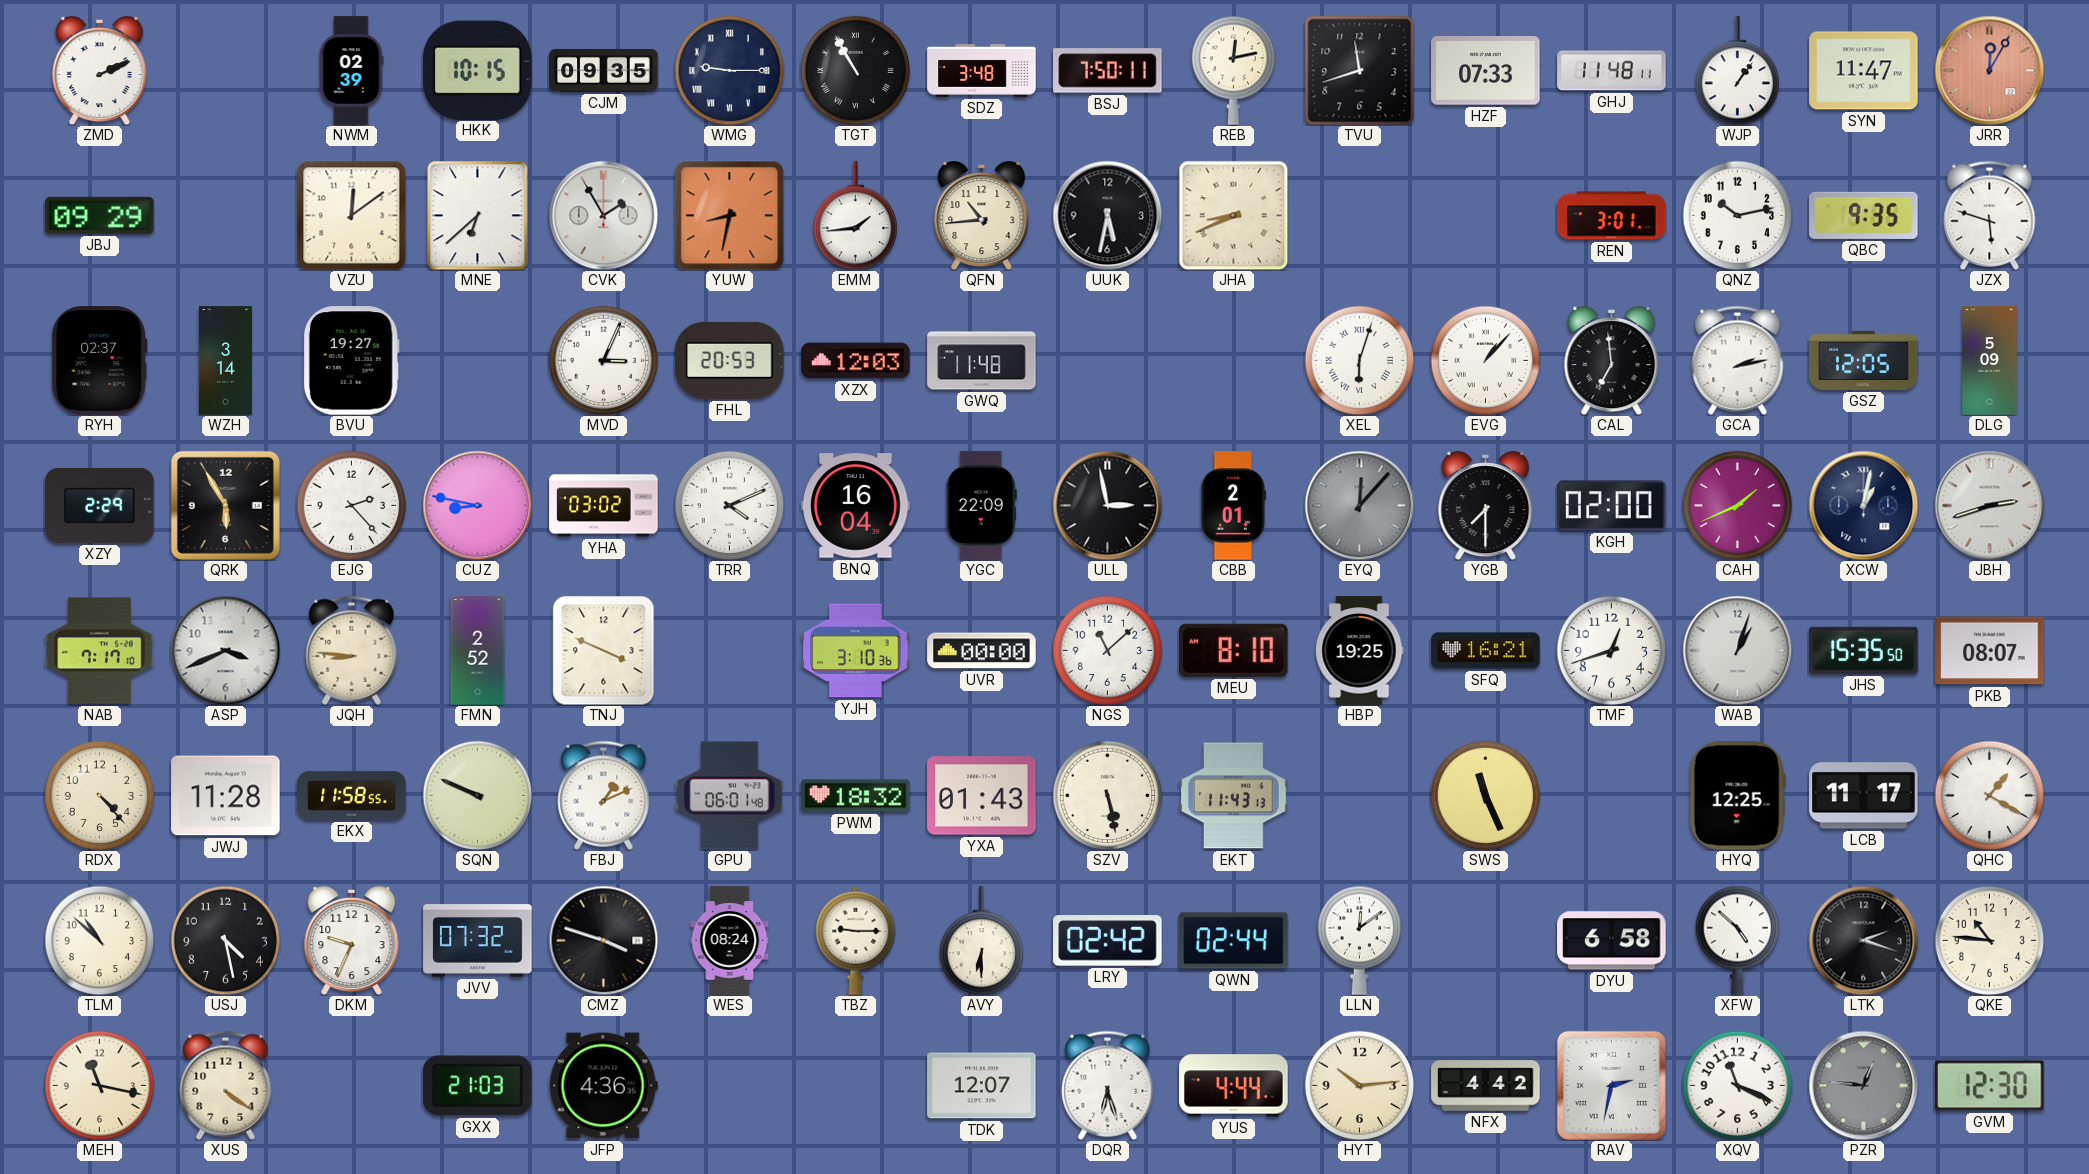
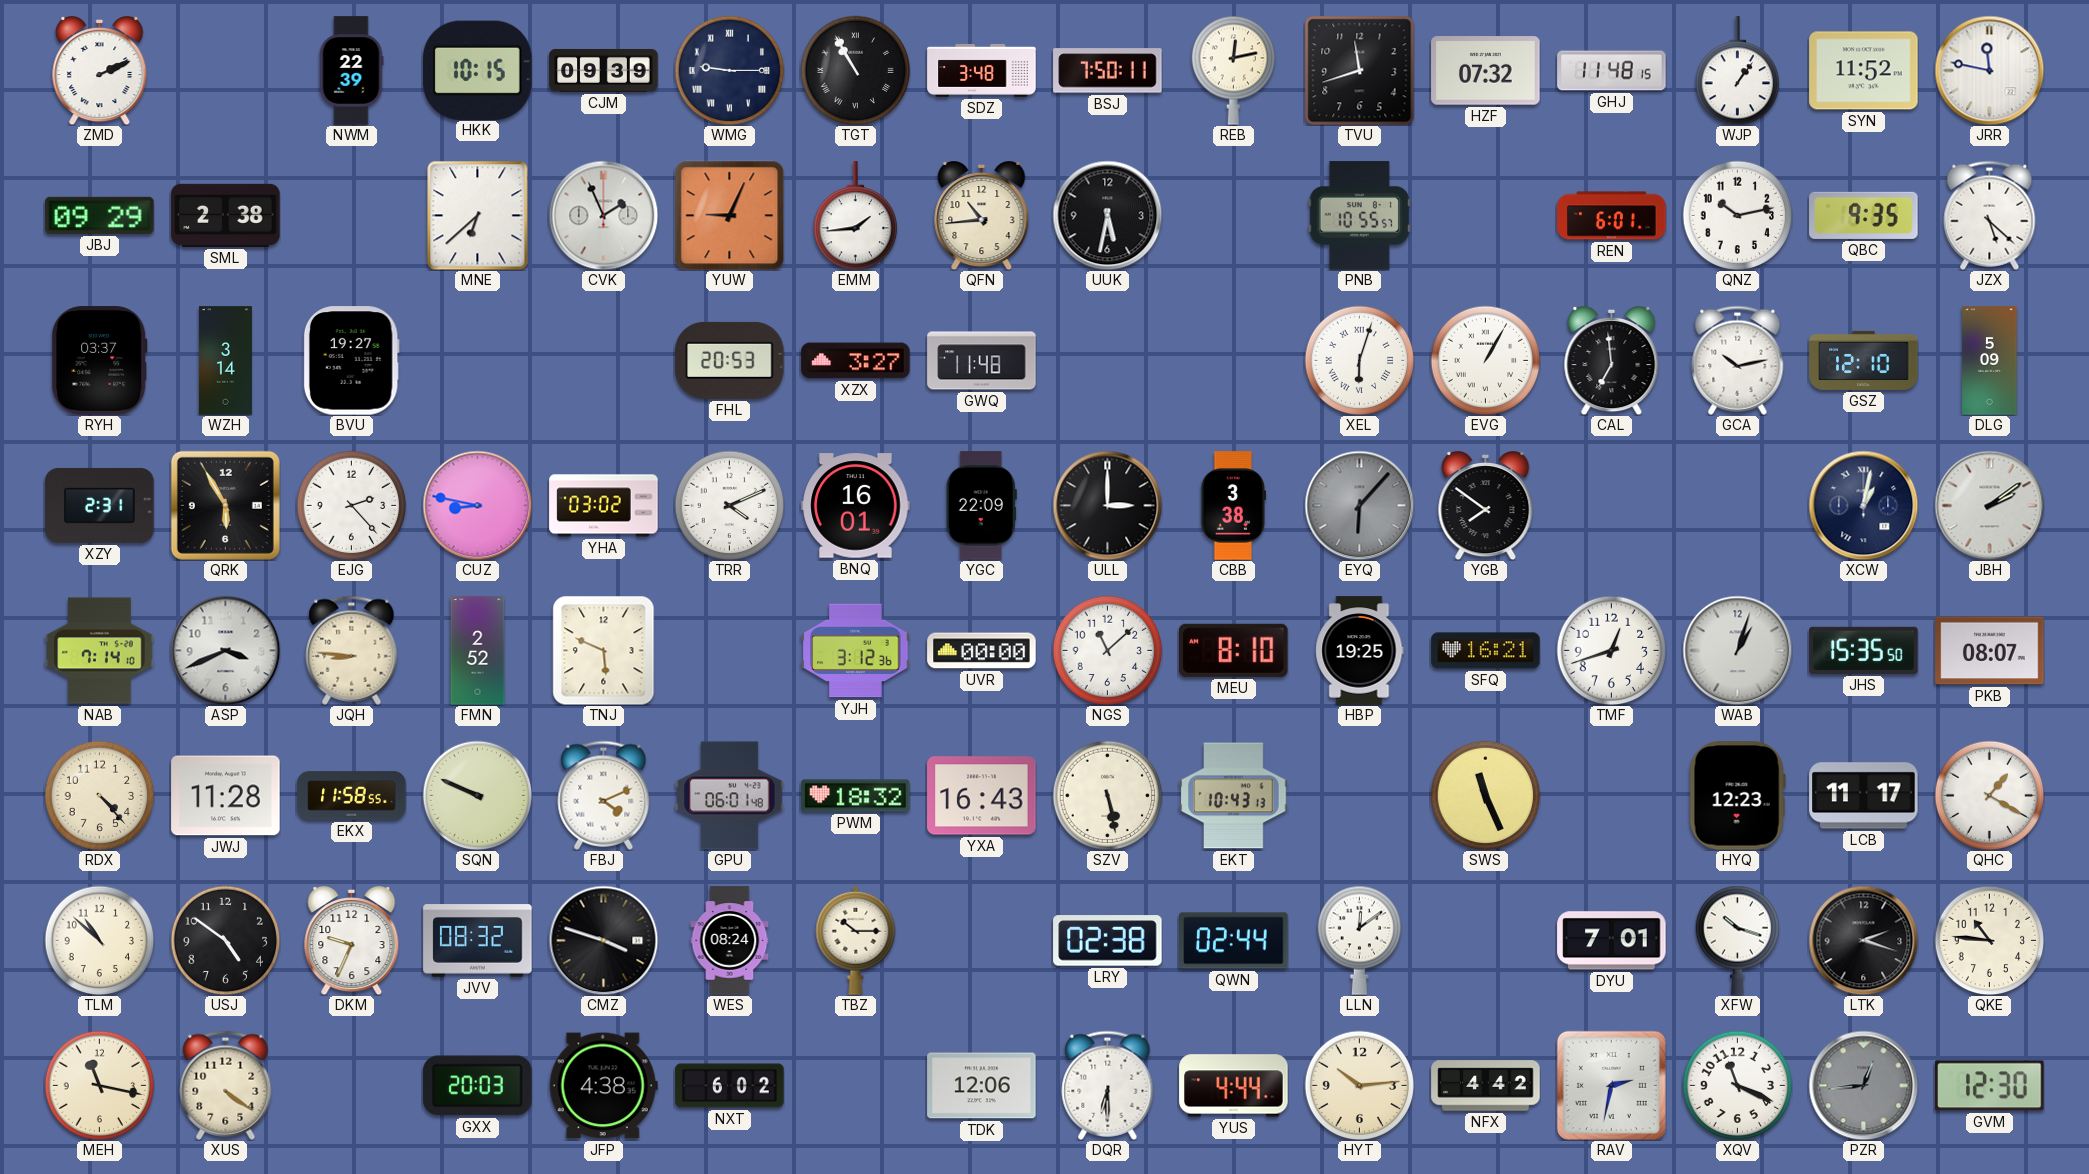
NWM: 02:39 -> 22:39
CJM: 09:35 -> 09:39
HZF: 07:33 -> 07:32
GHJ: 11:48:11 -> 11:48:15
SYN: 11:47 -> 11:52
JRR: 12:05 -> 11:47
JRR dial: salmon -> white
SML: none -> 2:38
VZU: 12:09 -> none
CVK: 1:55 -> 1:56
YUW: 8:32 -> 9:04
JHA: 8:41 -> none
PNB: none -> 10:55
REN: 3:01 -> 6:01
JZX: 5:48 -> 5:22
RYH: 02:37 -> 03:37
MVD: 3:04 -> none
XZX: 12:03 -> 3:27
EVG: 1:07 -> 1:05
GCA: 2:13 -> 10:13
GSZ: 12:05 -> 12:10
XZY: 2:29 -> 2:31
BNQ: 16:04 -> 16:01
ULL: 2:58 -> 3:00
CBB: 2:01 -> 3:38
EYQ: 12:07 -> 6:07
YGB: 7:30 -> 7:51
KGH: 02:00 -> none
CAH: 1:41 -> none
JBH: 2:42 -> 2:09
NAB: 7:17 -> 7:14
TNJ: 3:49 -> 5:49
YJH: 3:10 -> 3:12
FBJ: 1:11 -> 4:11
YXA: 01:43 -> 16:43
EKT: 11:43 -> 10:43
HYQ: 12:25 -> 12:23
USJ: 4:28 -> 4:51
JVV: 07:32 -> 08:32
TBZ: 9:15 -> 10:15
AVY: 6:30 -> none
LRY: 02:42 -> 02:38
DYU: 6:58 -> 7:01
XFW: 4:52 -> 10:18
GXX: 21:03 -> 20:03
JFP: 4:36 -> 4:38
NXT: none -> 6:02
TDK: 12:07 -> 12:06
DQR: 6:27 -> 6:30
PZR: 12:46 -> 12:44
